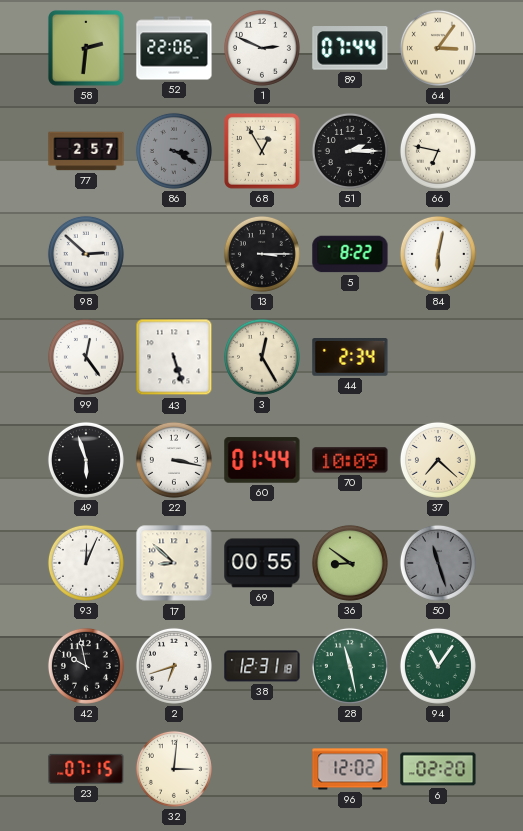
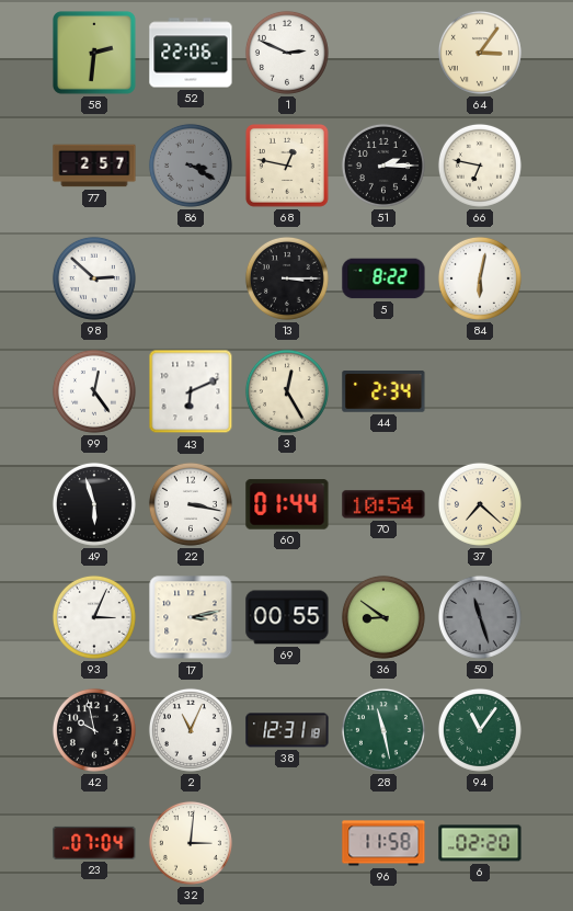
89: 07:44 -> none
68: 12:55 -> 12:47
43: 5:27 -> 6:11
70: 10:09 -> 10:54
93: 12:04 -> 3:04
17: 8:52 -> 3:13
2: 6:42 -> 11:04
23: 07:15 -> 07:04
96: 12:02 -> 11:58
